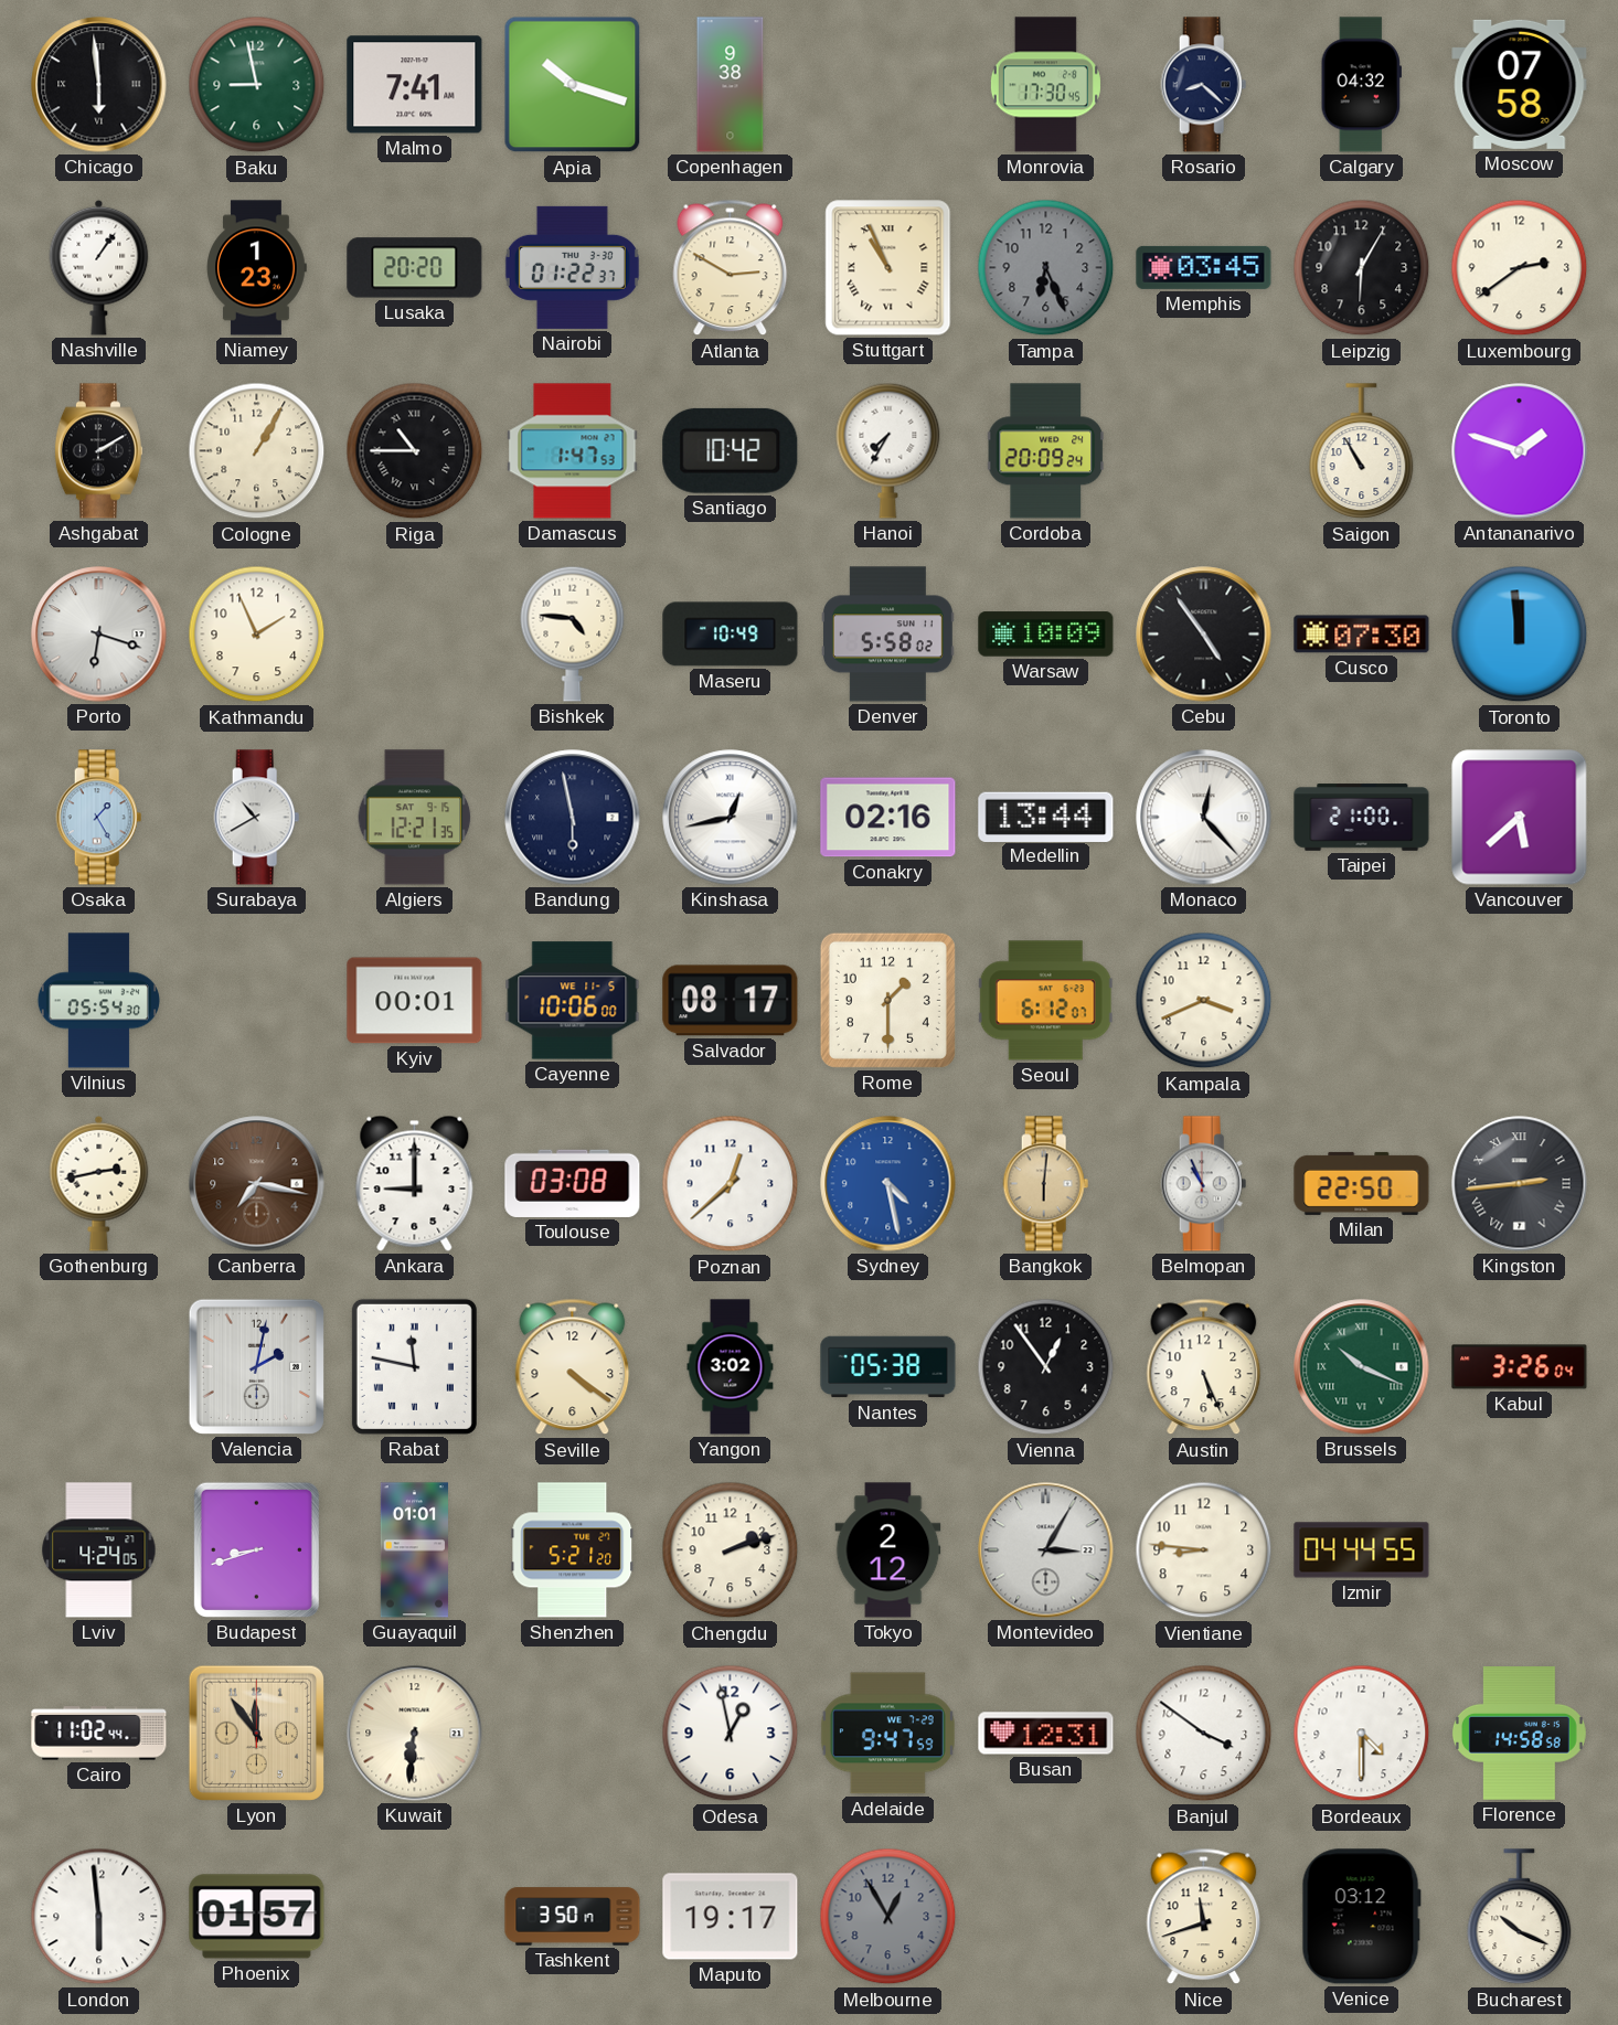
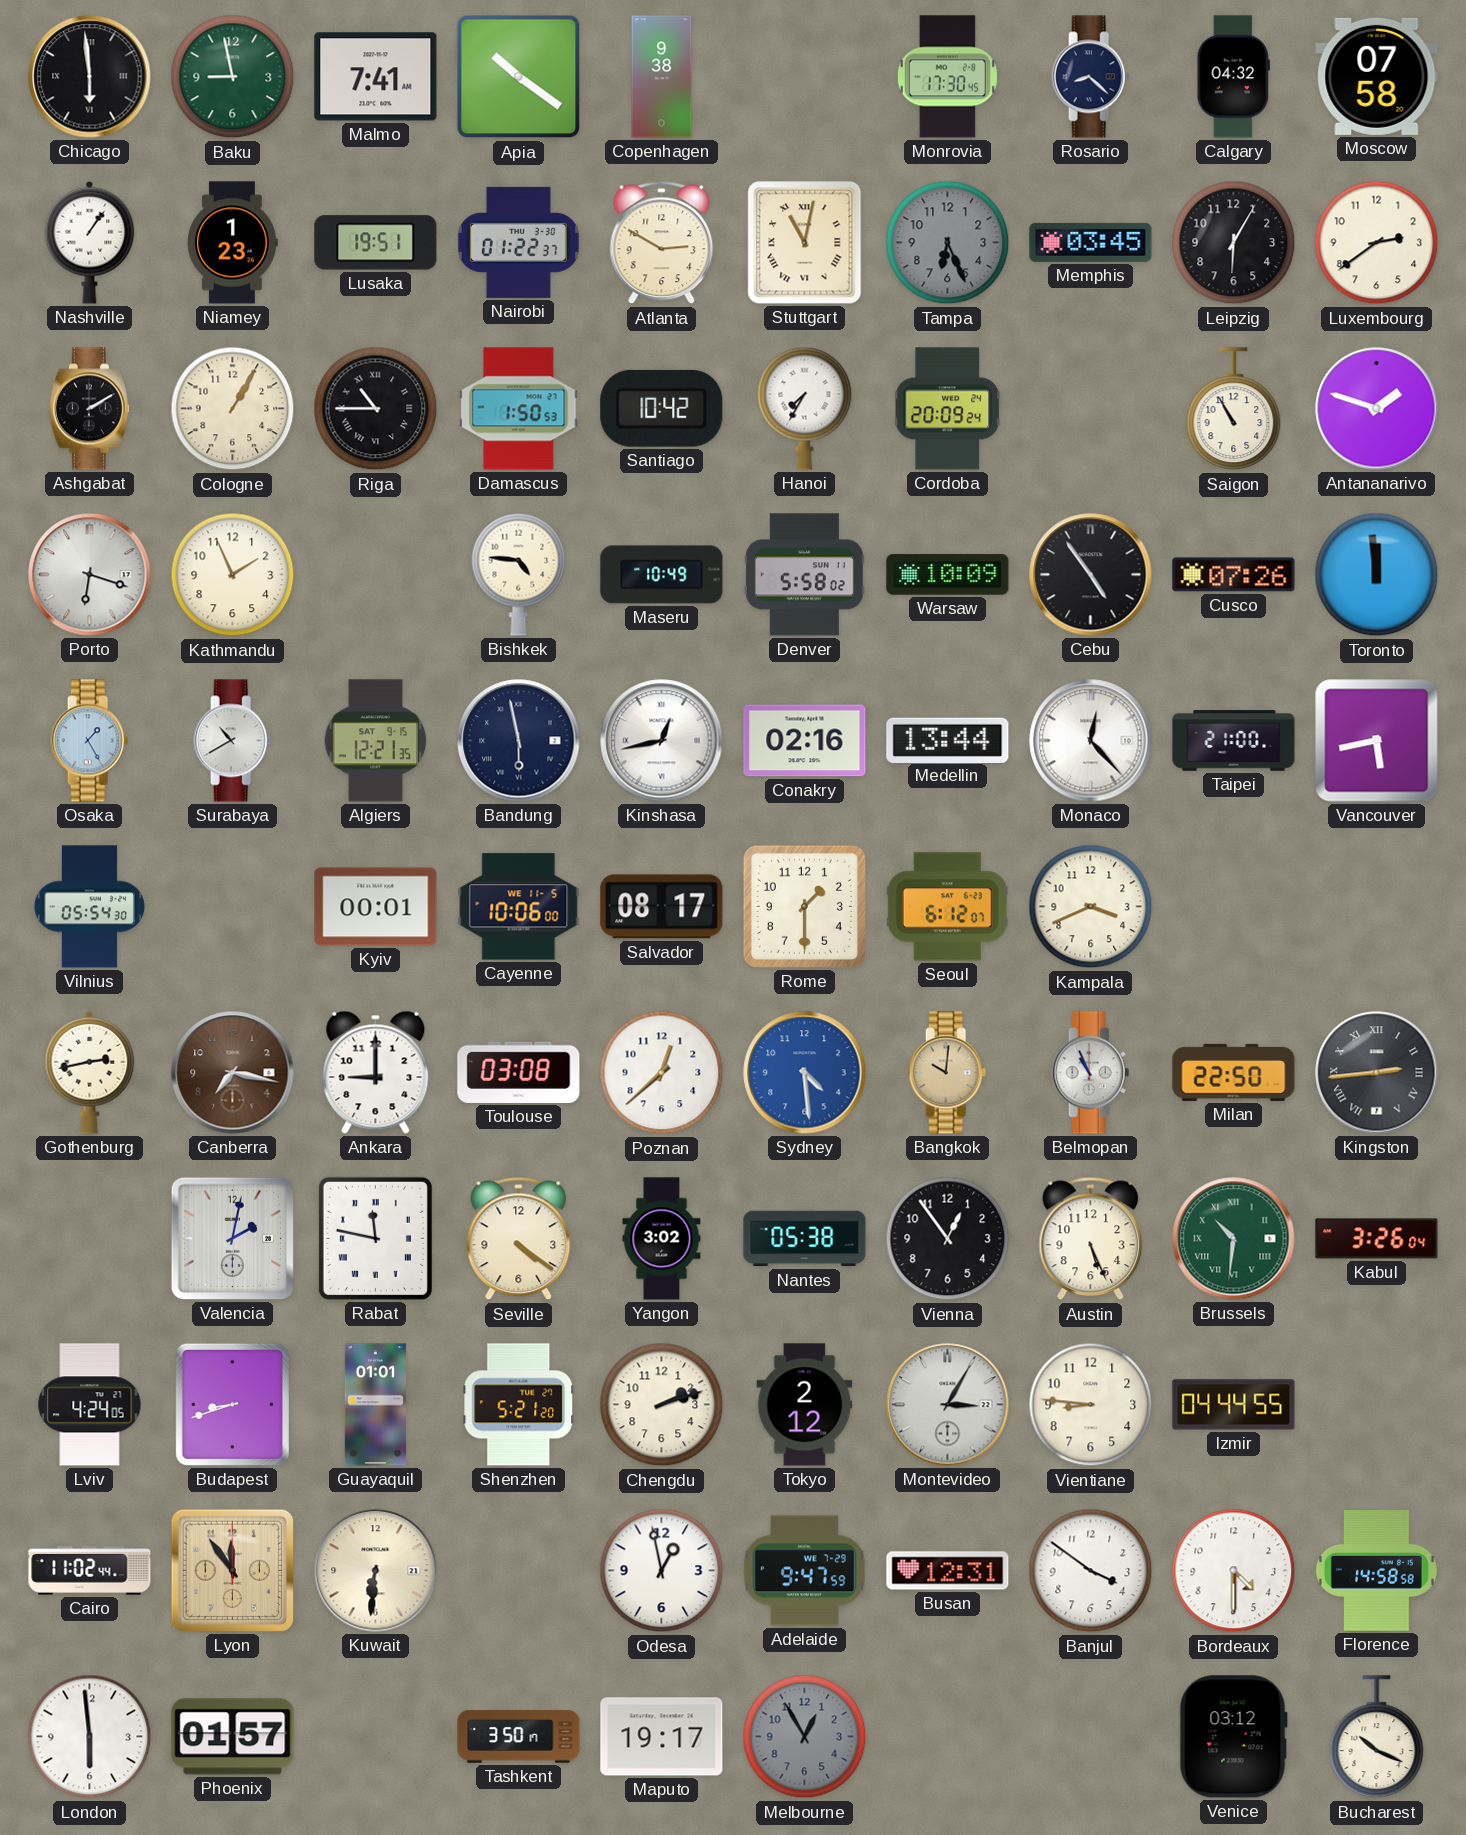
Apia: 10:18 -> 10:21
Lusaka: 20:20 -> 19:51
Stuttgart: 10:56 -> 11:02
Damascus: 1:47 -> 1:50
Cusco: 07:30 -> 07:26
Vancouver: 5:38 -> 5:43
Sydney: 4:28 -> 4:29
Bangkok: 6:01 -> 10:01
Brussels: 10:19 -> 10:31
Nice: 11:42 -> none
